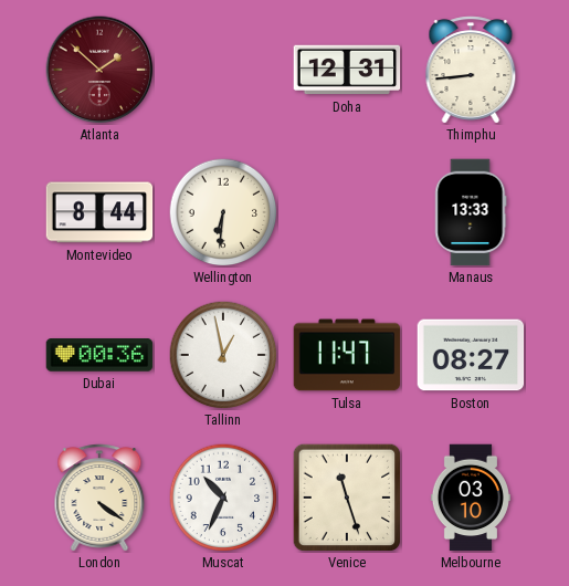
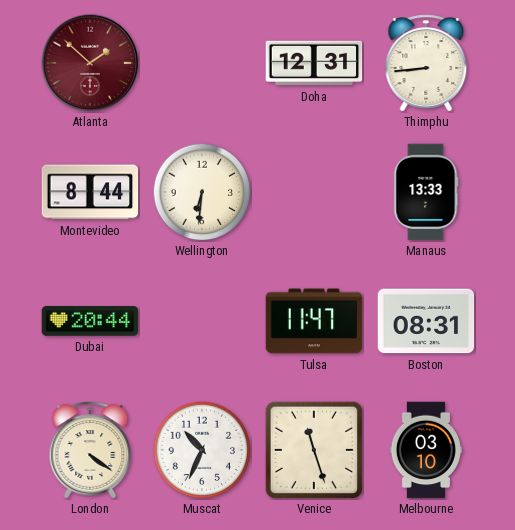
Dubai: 00:36 -> 20:44
Tallinn: 12:58 -> none
Boston: 08:27 -> 08:31
